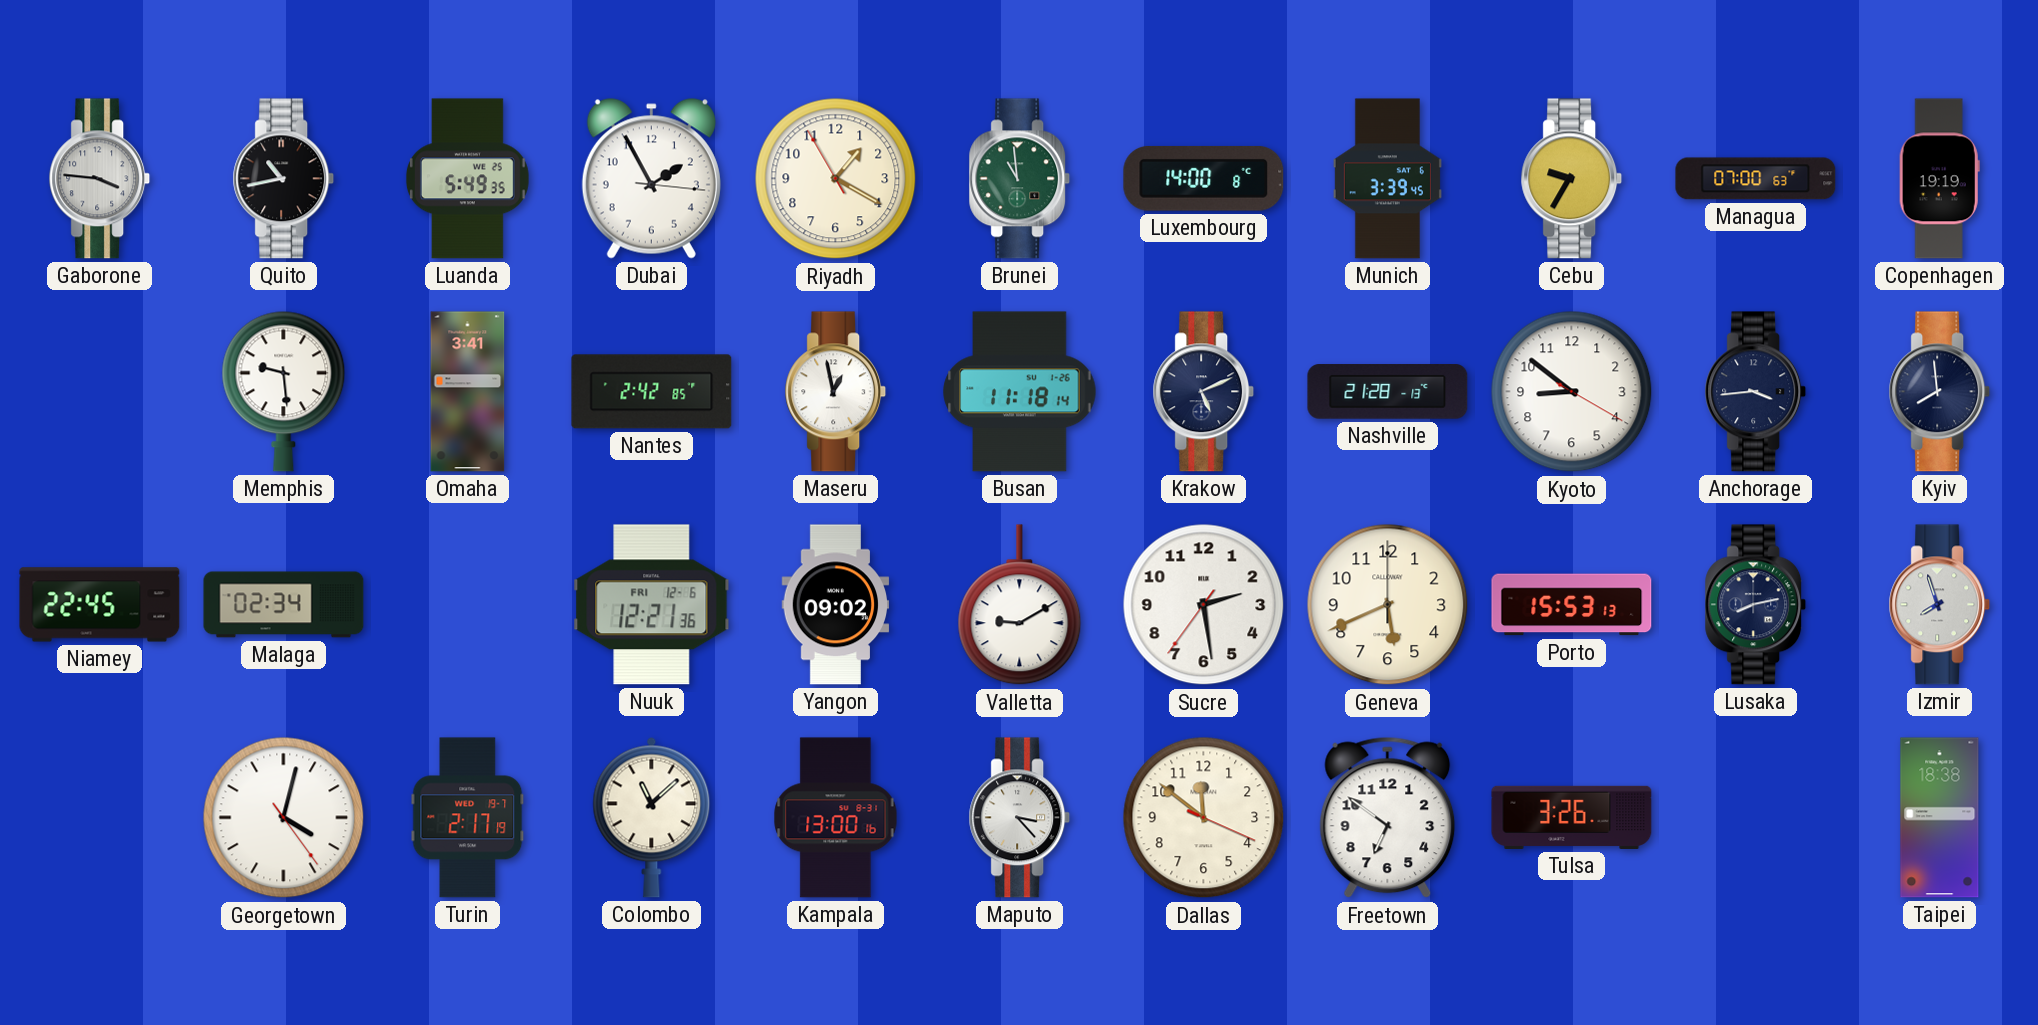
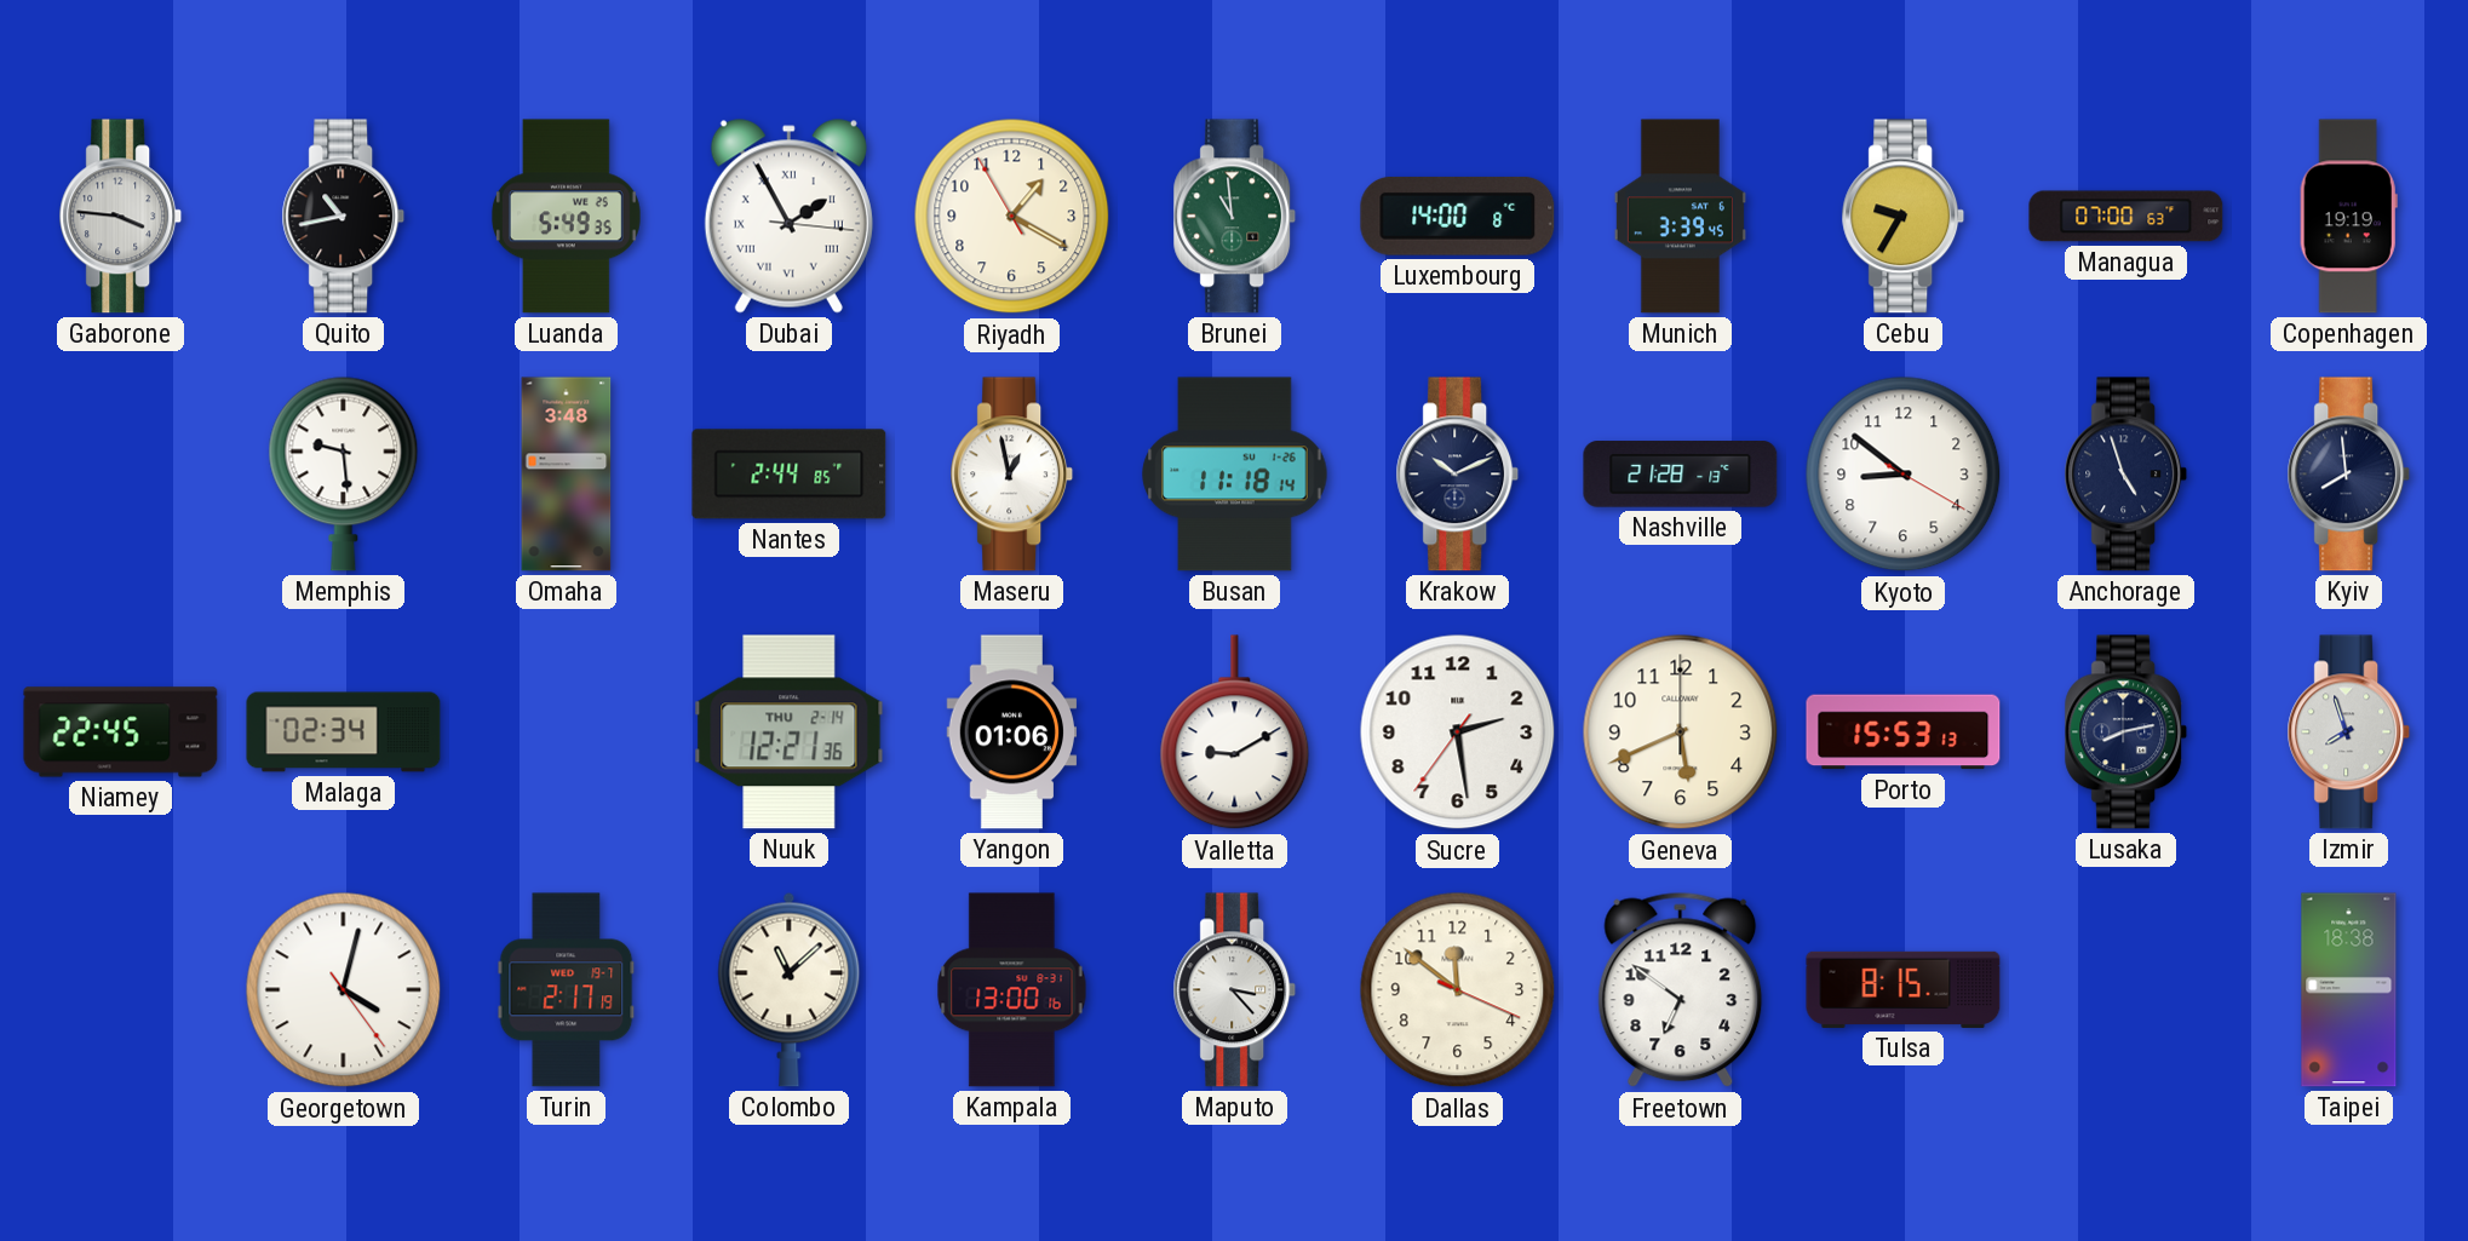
Dubai numerals: Arabic -> Roman
Omaha: 3:41 -> 3:48
Nantes: 2:42 -> 2:44
Krakow: 5:11 -> 10:11
Anchorage: 3:44 -> 4:57
Nuuk date: FRI 12-6 -> THU 2-14
Yangon: 09:02 -> 01:06
Tulsa: 3:26 -> 8:15
